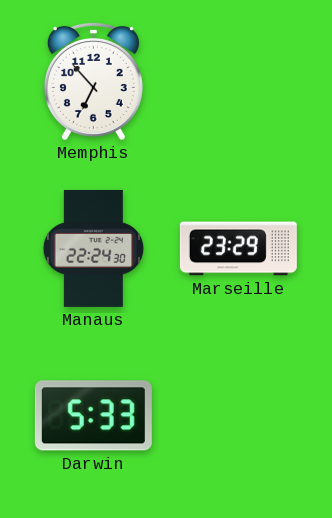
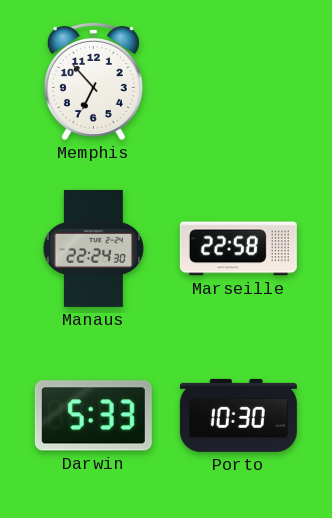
Marseille: 23:29 -> 22:58
Porto: none -> 10:30
